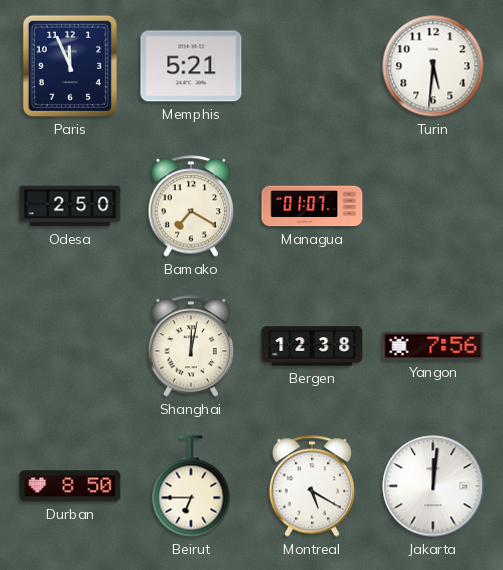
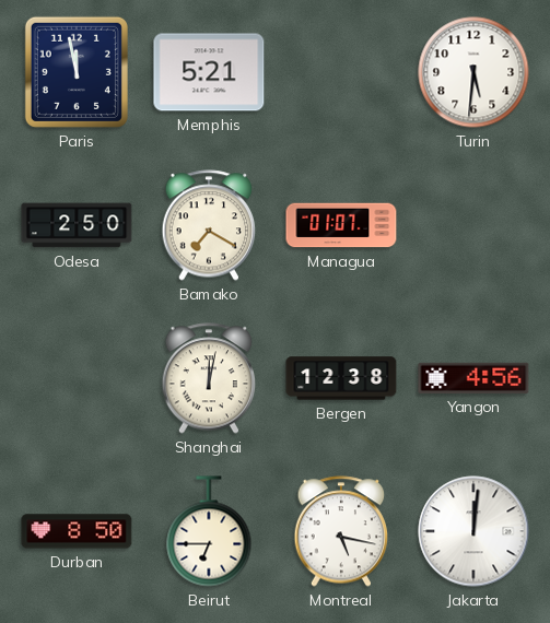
Paris: 11:56 -> 11:58
Yangon: 7:56 -> 4:56
Montreal: 5:20 -> 5:17
